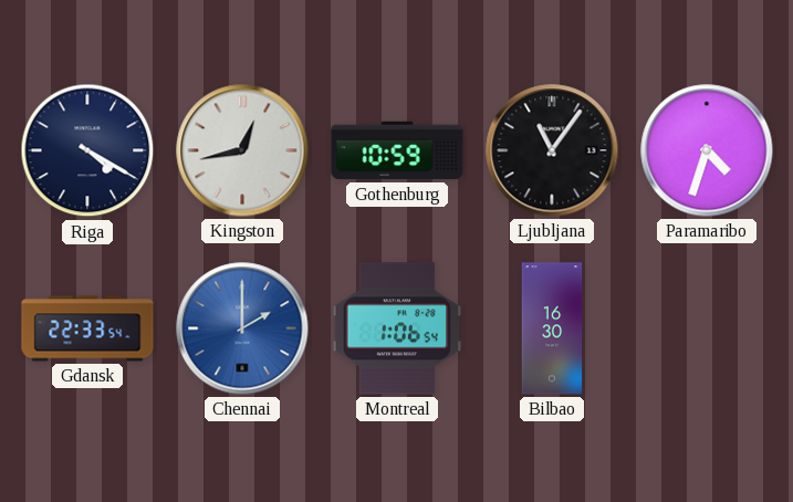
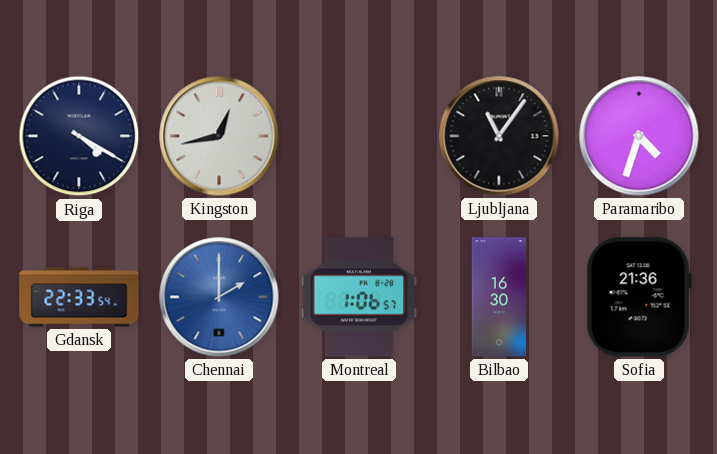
Gothenburg: 10:59 -> none
Montreal: 1:06:54 -> 1:06:57
Sofia: none -> 21:36
